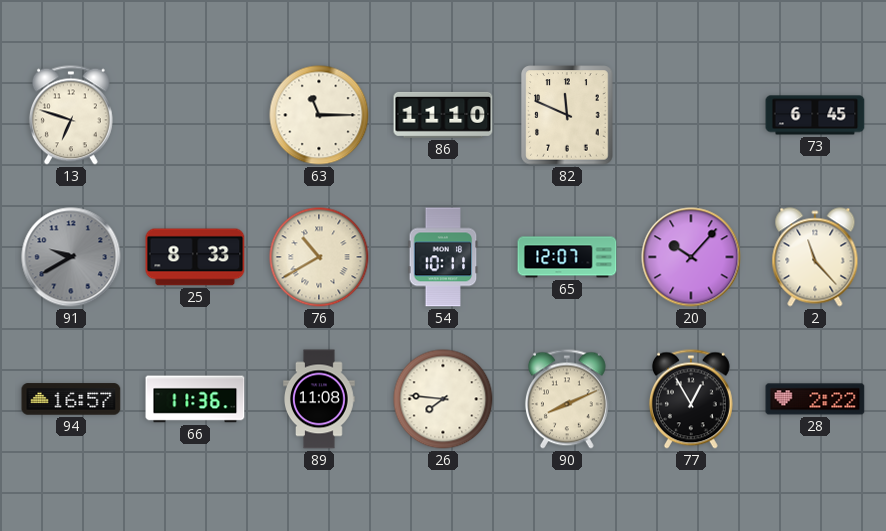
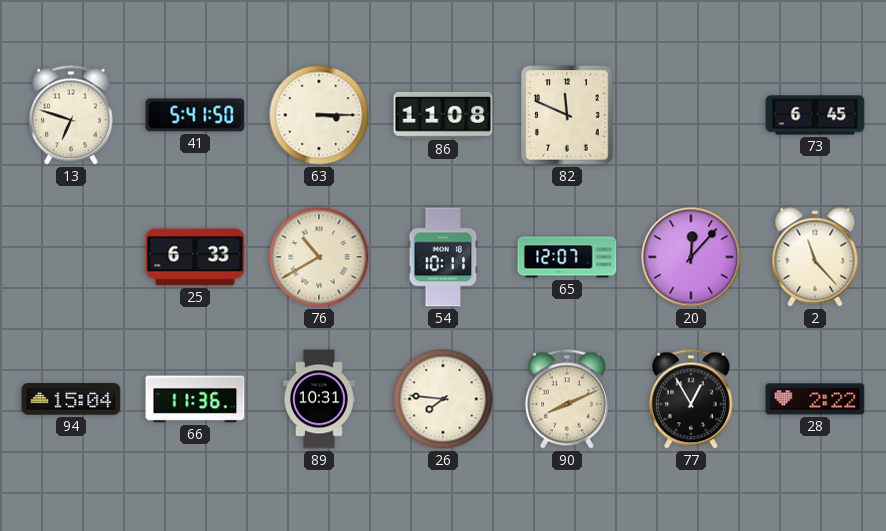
41: none -> 5:41
63: 11:15 -> 3:15
86: 11:10 -> 11:08
91: 9:40 -> none
25: 8:33 -> 6:33
20: 10:07 -> 12:07
94: 16:57 -> 15:04
89: 11:08 -> 10:31
